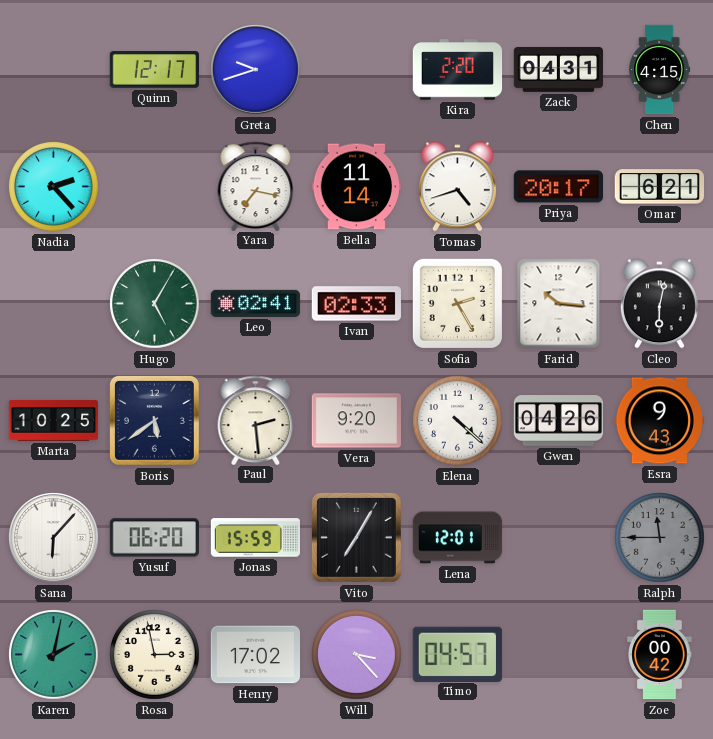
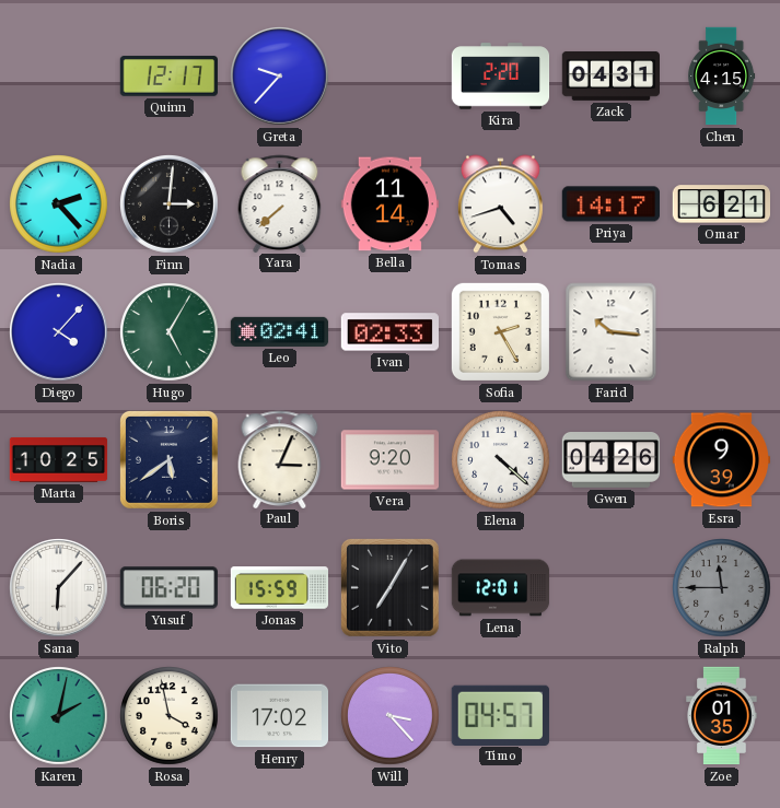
Greta: 9:42 -> 9:37
Finn: none -> 3:01
Yara: 7:17 -> 7:38
Priya: 20:17 -> 14:17
Diego: none -> 4:07
Cleo: 6:02 -> none
Paul: 2:29 -> 3:04
Esra: 9:43 -> 9:39
Rosa: 2:58 -> 3:58
Zoe: 00:42 -> 01:35
